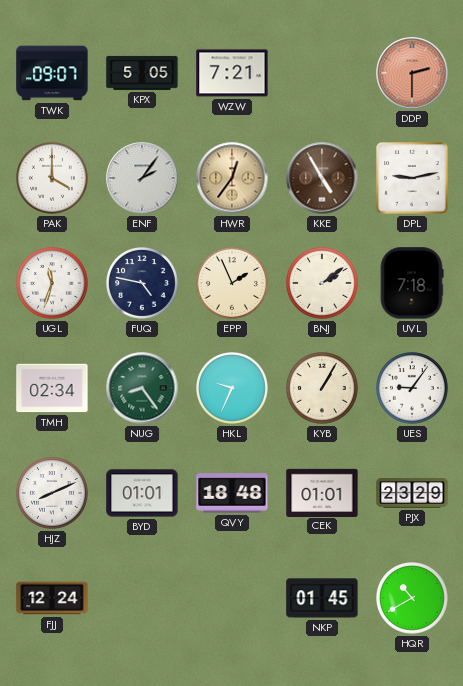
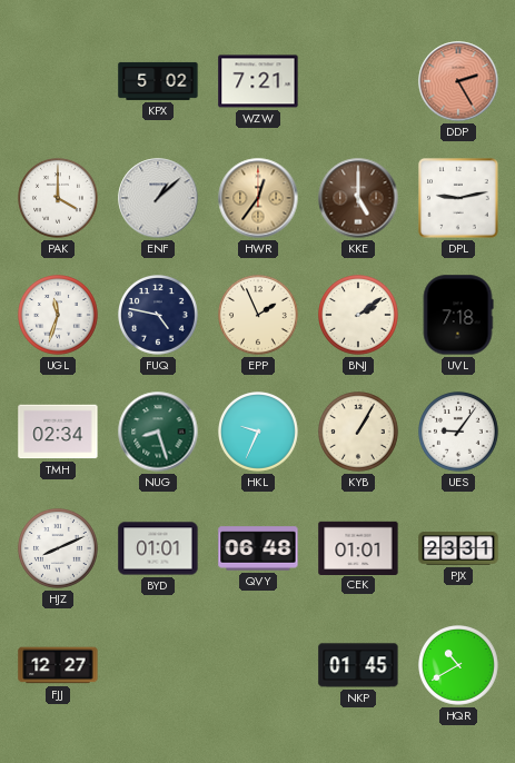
TWK: 09:07 -> none
KPX: 5:05 -> 5:02
DDP: 2:30 -> 2:25
ENF: 2:06 -> 1:08
KKE: 4:55 -> 5:00
NUG: 8:24 -> 8:27
QVY: 18:48 -> 06:48
PJX: 23:29 -> 23:31
FJJ: 12:24 -> 12:27
